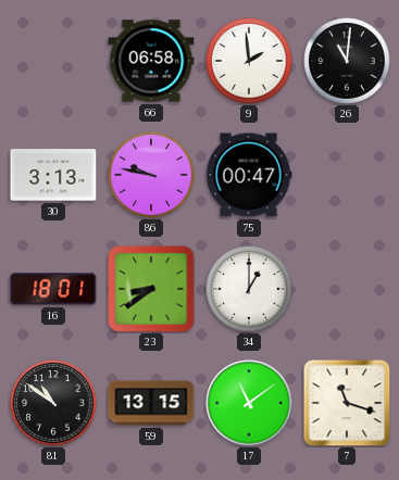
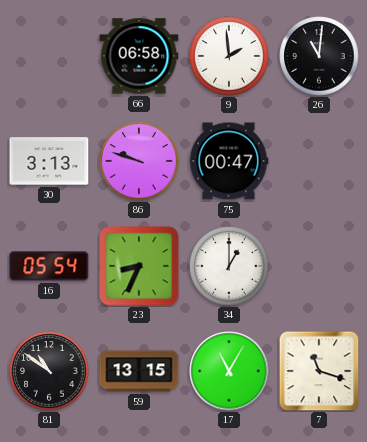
86: 9:47 -> 9:48
16: 18:01 -> 05:54
23: 8:39 -> 8:34
17: 11:09 -> 11:05
